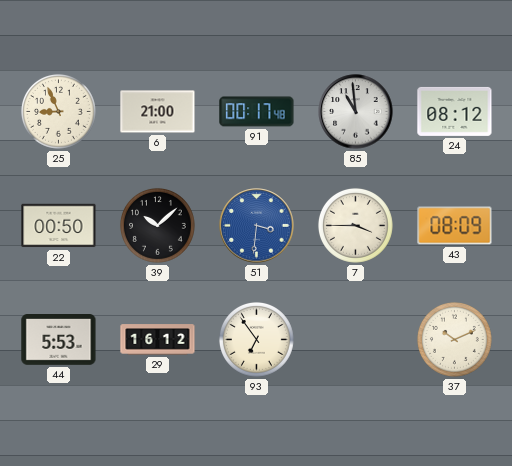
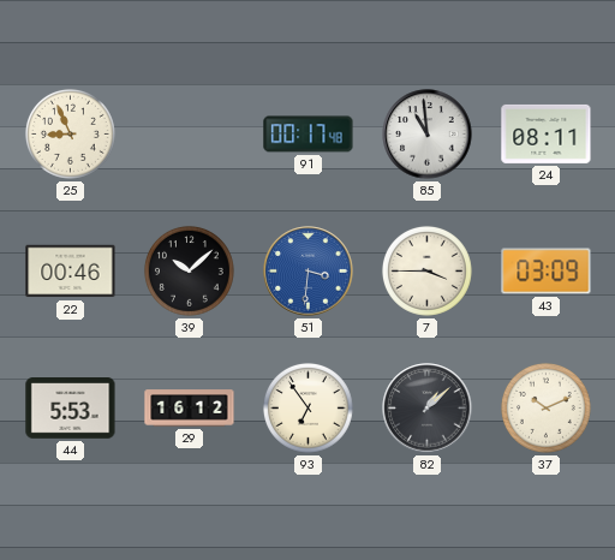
6: 21:00 -> none
24: 08:12 -> 08:11
22: 00:50 -> 00:46
43: 08:09 -> 03:09
82: none -> 1:08
